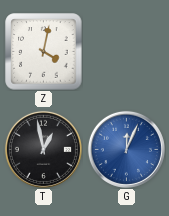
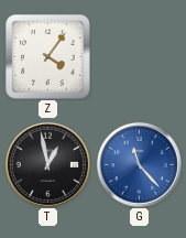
Z: 4:02 -> 4:06
G: 12:04 -> 11:23
